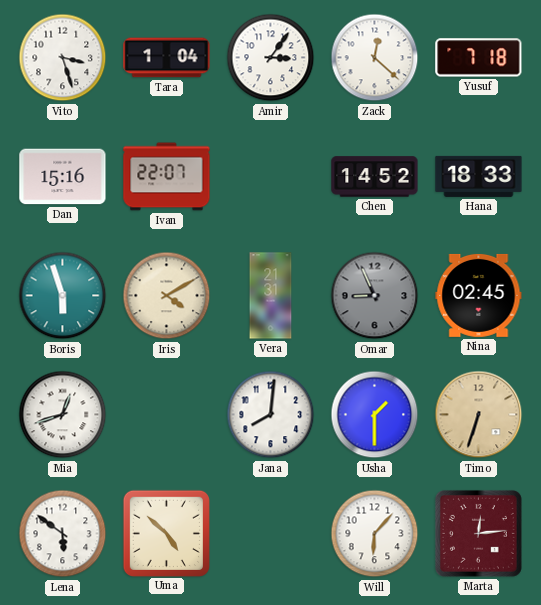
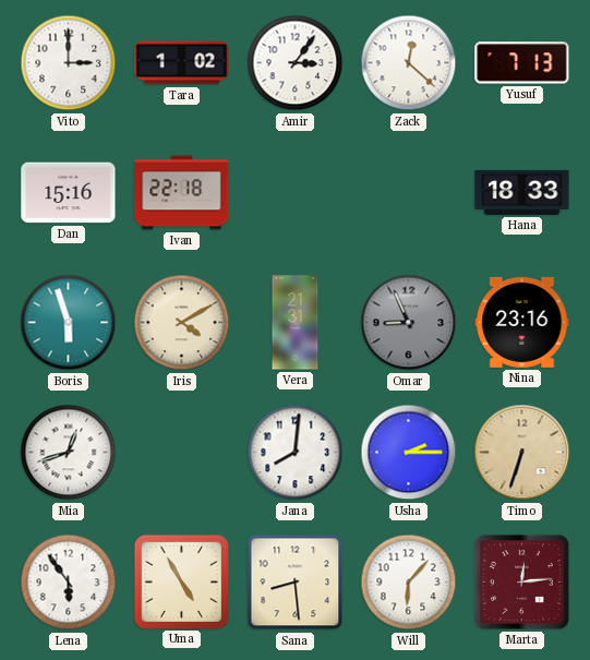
Vito: 3:27 -> 3:00
Tara: 1:04 -> 1:02
Yusuf: 7:18 -> 7:13
Ivan: 22:07 -> 22:18
Chen: 14:52 -> none
Nina: 02:45 -> 23:16
Usha: 1:30 -> 2:15
Lena: 5:51 -> 5:54
Uma: 4:52 -> 4:55
Sana: none -> 8:29
